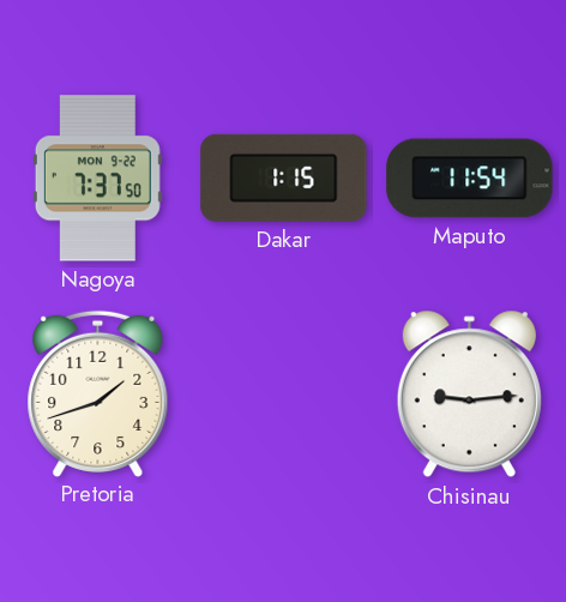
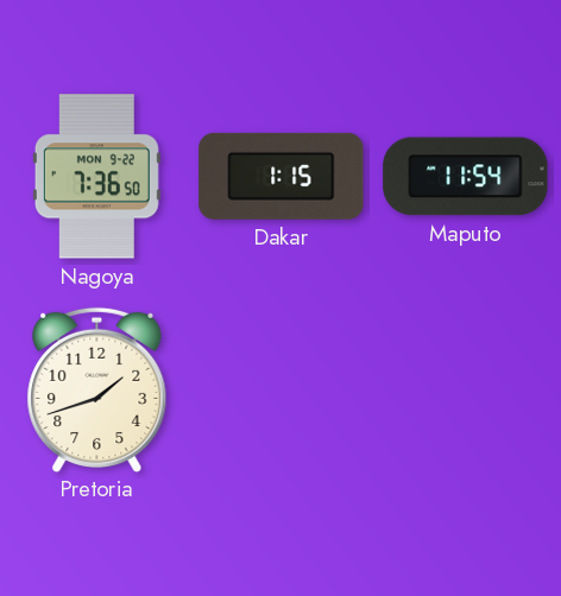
Nagoya: 7:37 -> 7:36
Chisinau: 9:14 -> none
